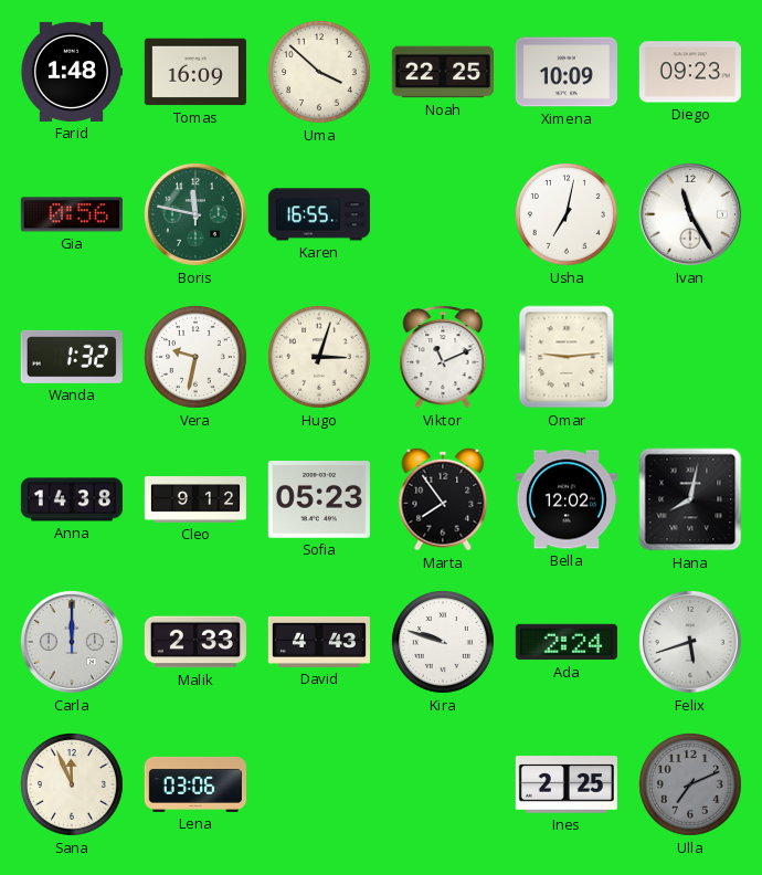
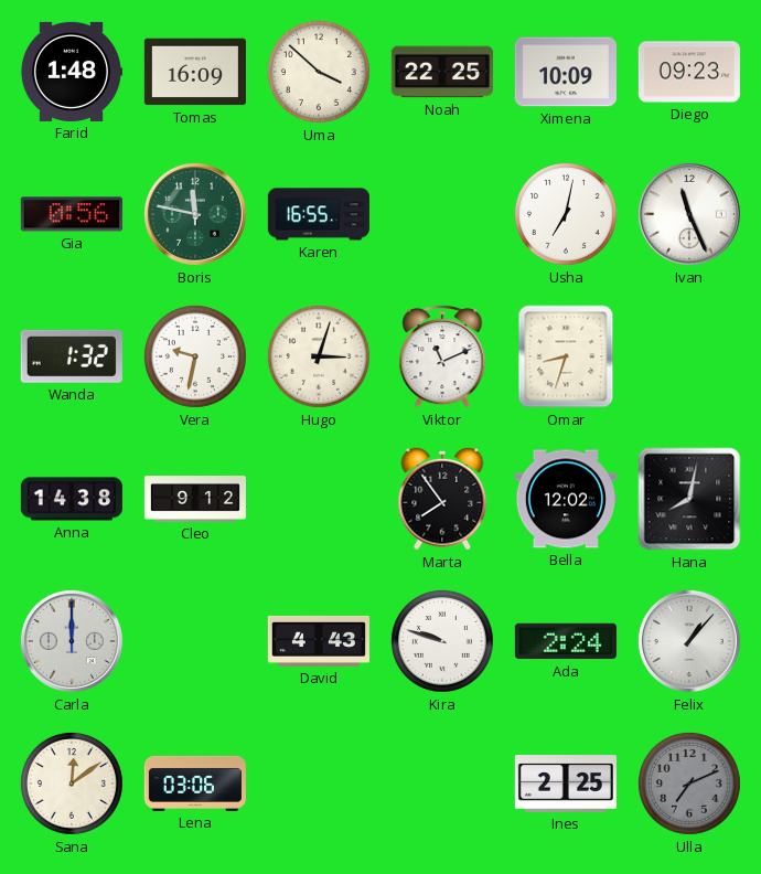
Ivan: 11:25 -> 11:26
Omar: 9:14 -> 8:33
Sofia: 05:23 -> none
Malik: 2:33 -> none
Felix: 5:42 -> 1:07
Sana: 11:56 -> 12:09
